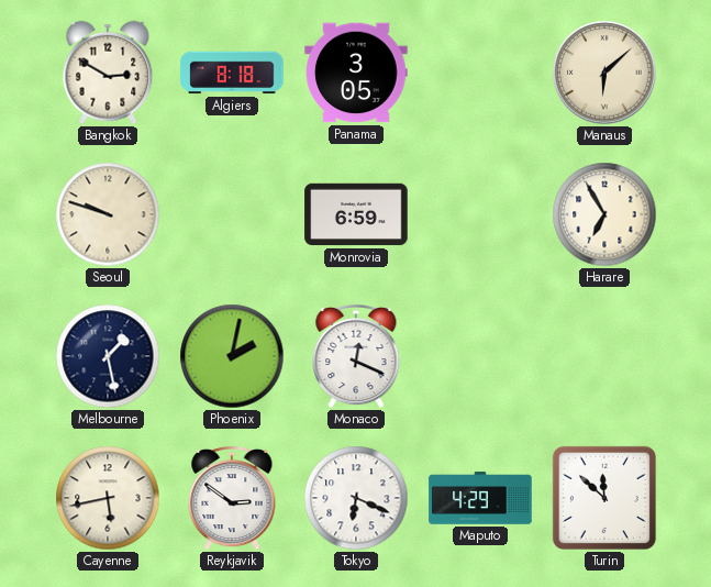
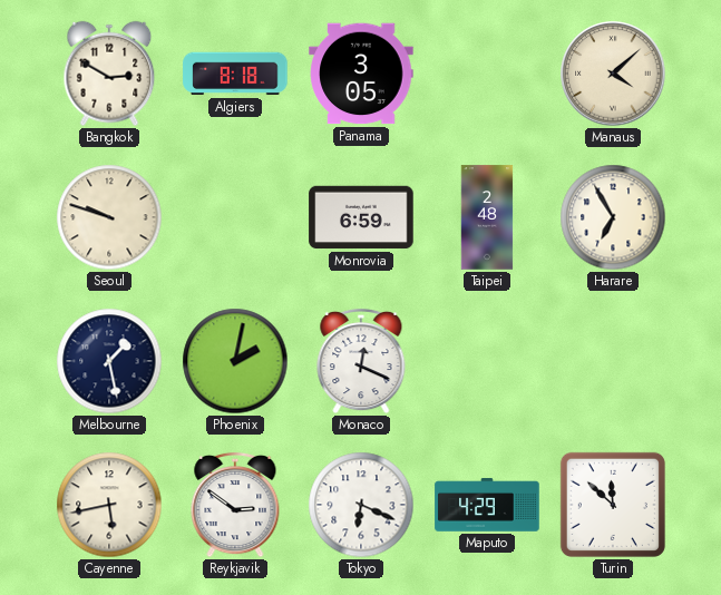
Manaus: 6:08 -> 4:08
Taipei: none -> 2:48
